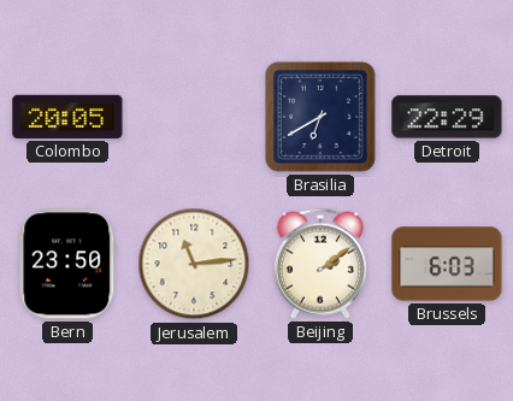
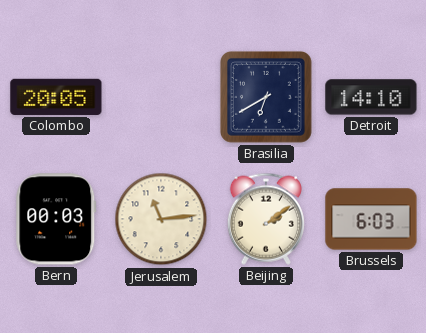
Detroit: 22:29 -> 14:10
Bern: 23:50 -> 00:03
